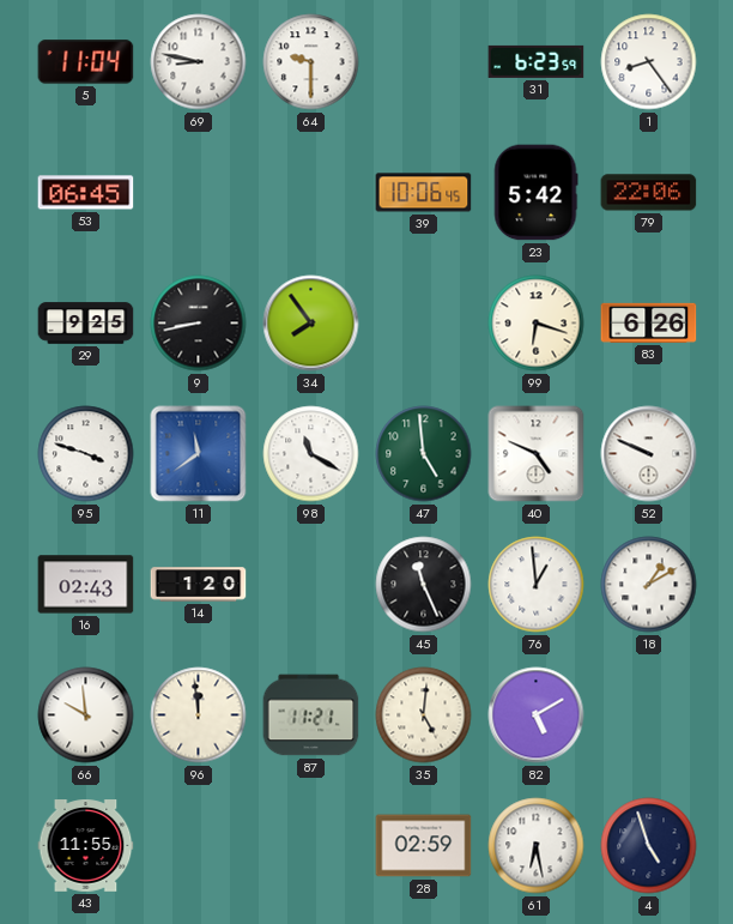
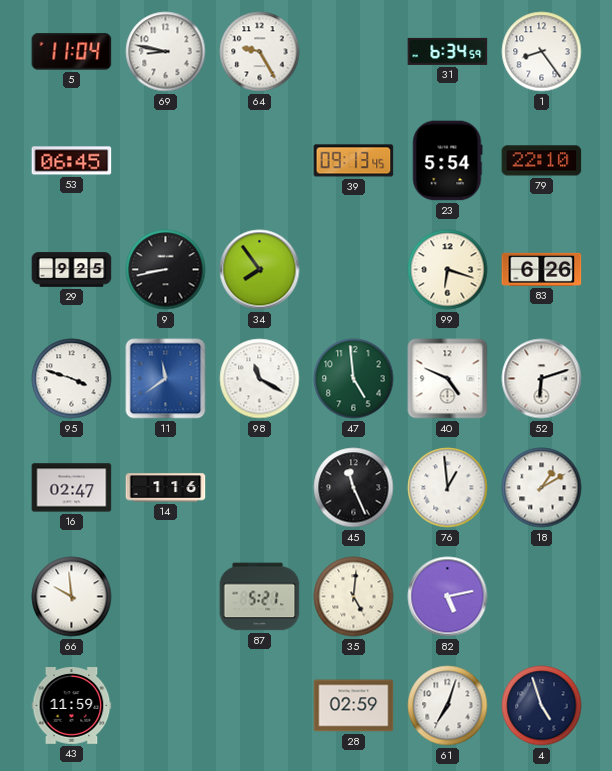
64: 9:30 -> 9:25
31: 6:23 -> 6:34
39: 10:06 -> 09:13
23: 5:42 -> 5:54
79: 22:06 -> 22:10
52: 9:49 -> 6:12
16: 02:43 -> 02:47
14: 1:20 -> 1:16
96: 11:59 -> none
87: 11:21 -> 5:21
82: 5:10 -> 5:13
43: 11:55 -> 11:59
61: 6:28 -> 7:03
